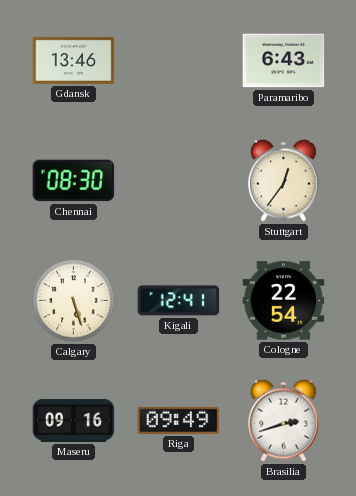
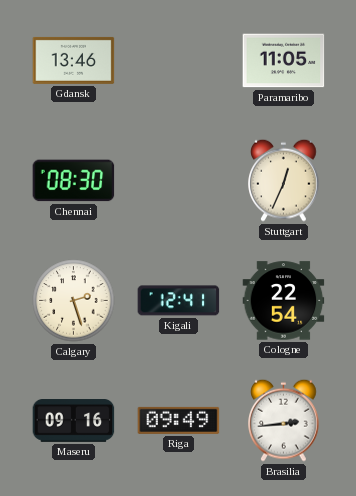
Paramaribo: 6:43 -> 11:05
Stuttgart: 12:36 -> 12:34
Calgary: 5:27 -> 2:27
Brasilia: 2:42 -> 2:44
